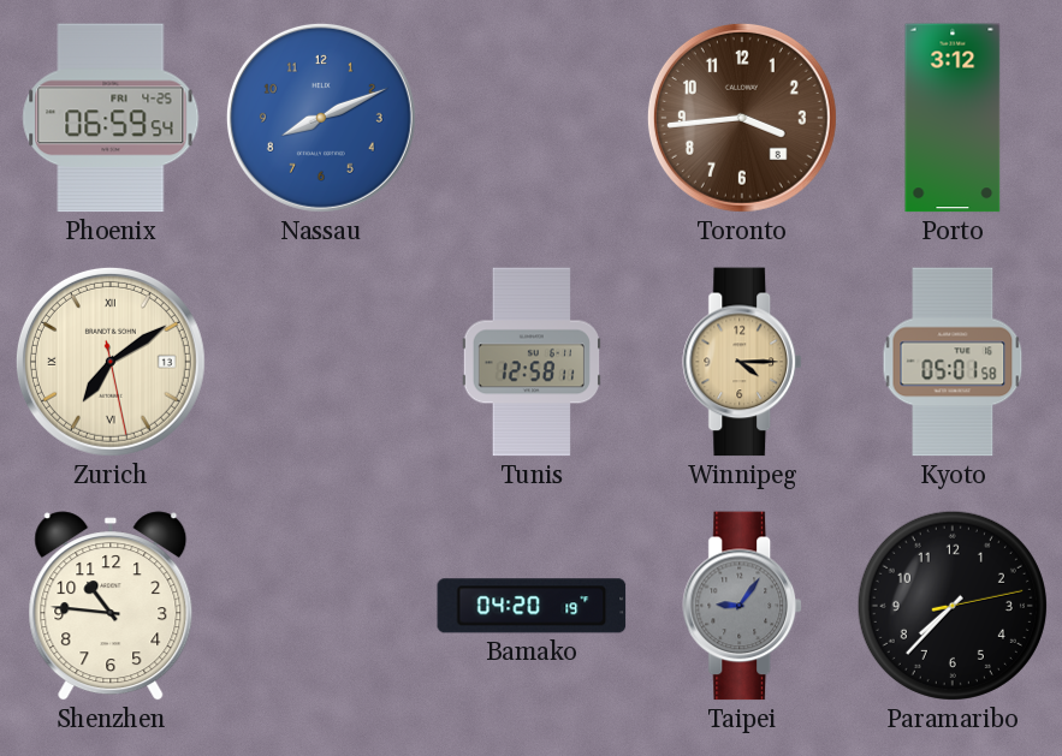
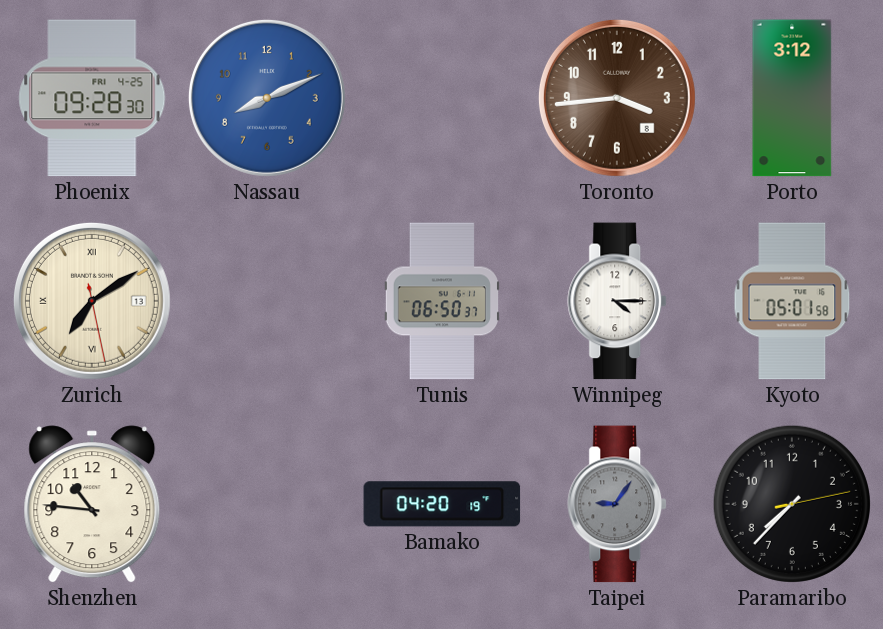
Phoenix: 06:59 -> 09:28
Tunis: 12:58 -> 06:50
Winnipeg dial: champagne -> white
